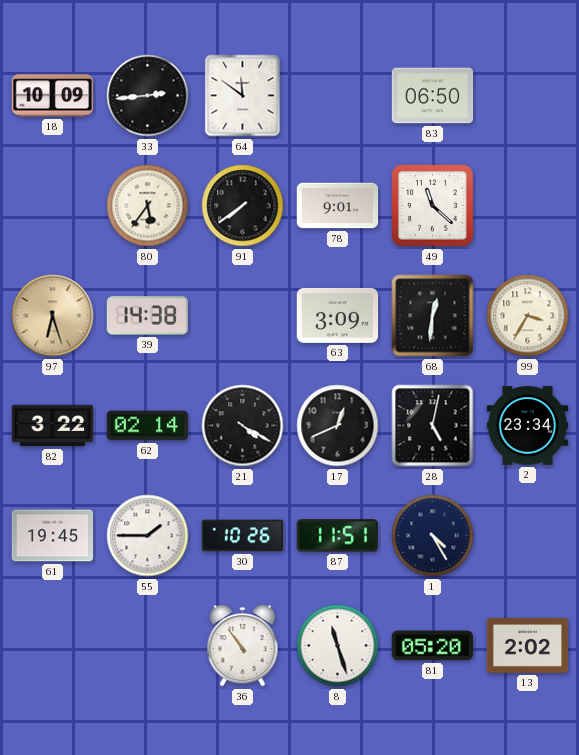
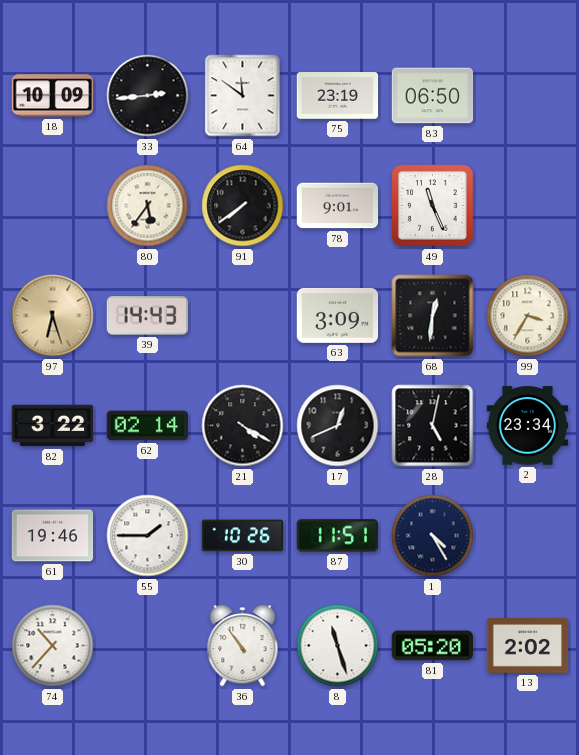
75: none -> 23:19
49: 11:22 -> 11:26
39: 14:38 -> 14:43
61: 19:45 -> 19:46
74: none -> 10:37
